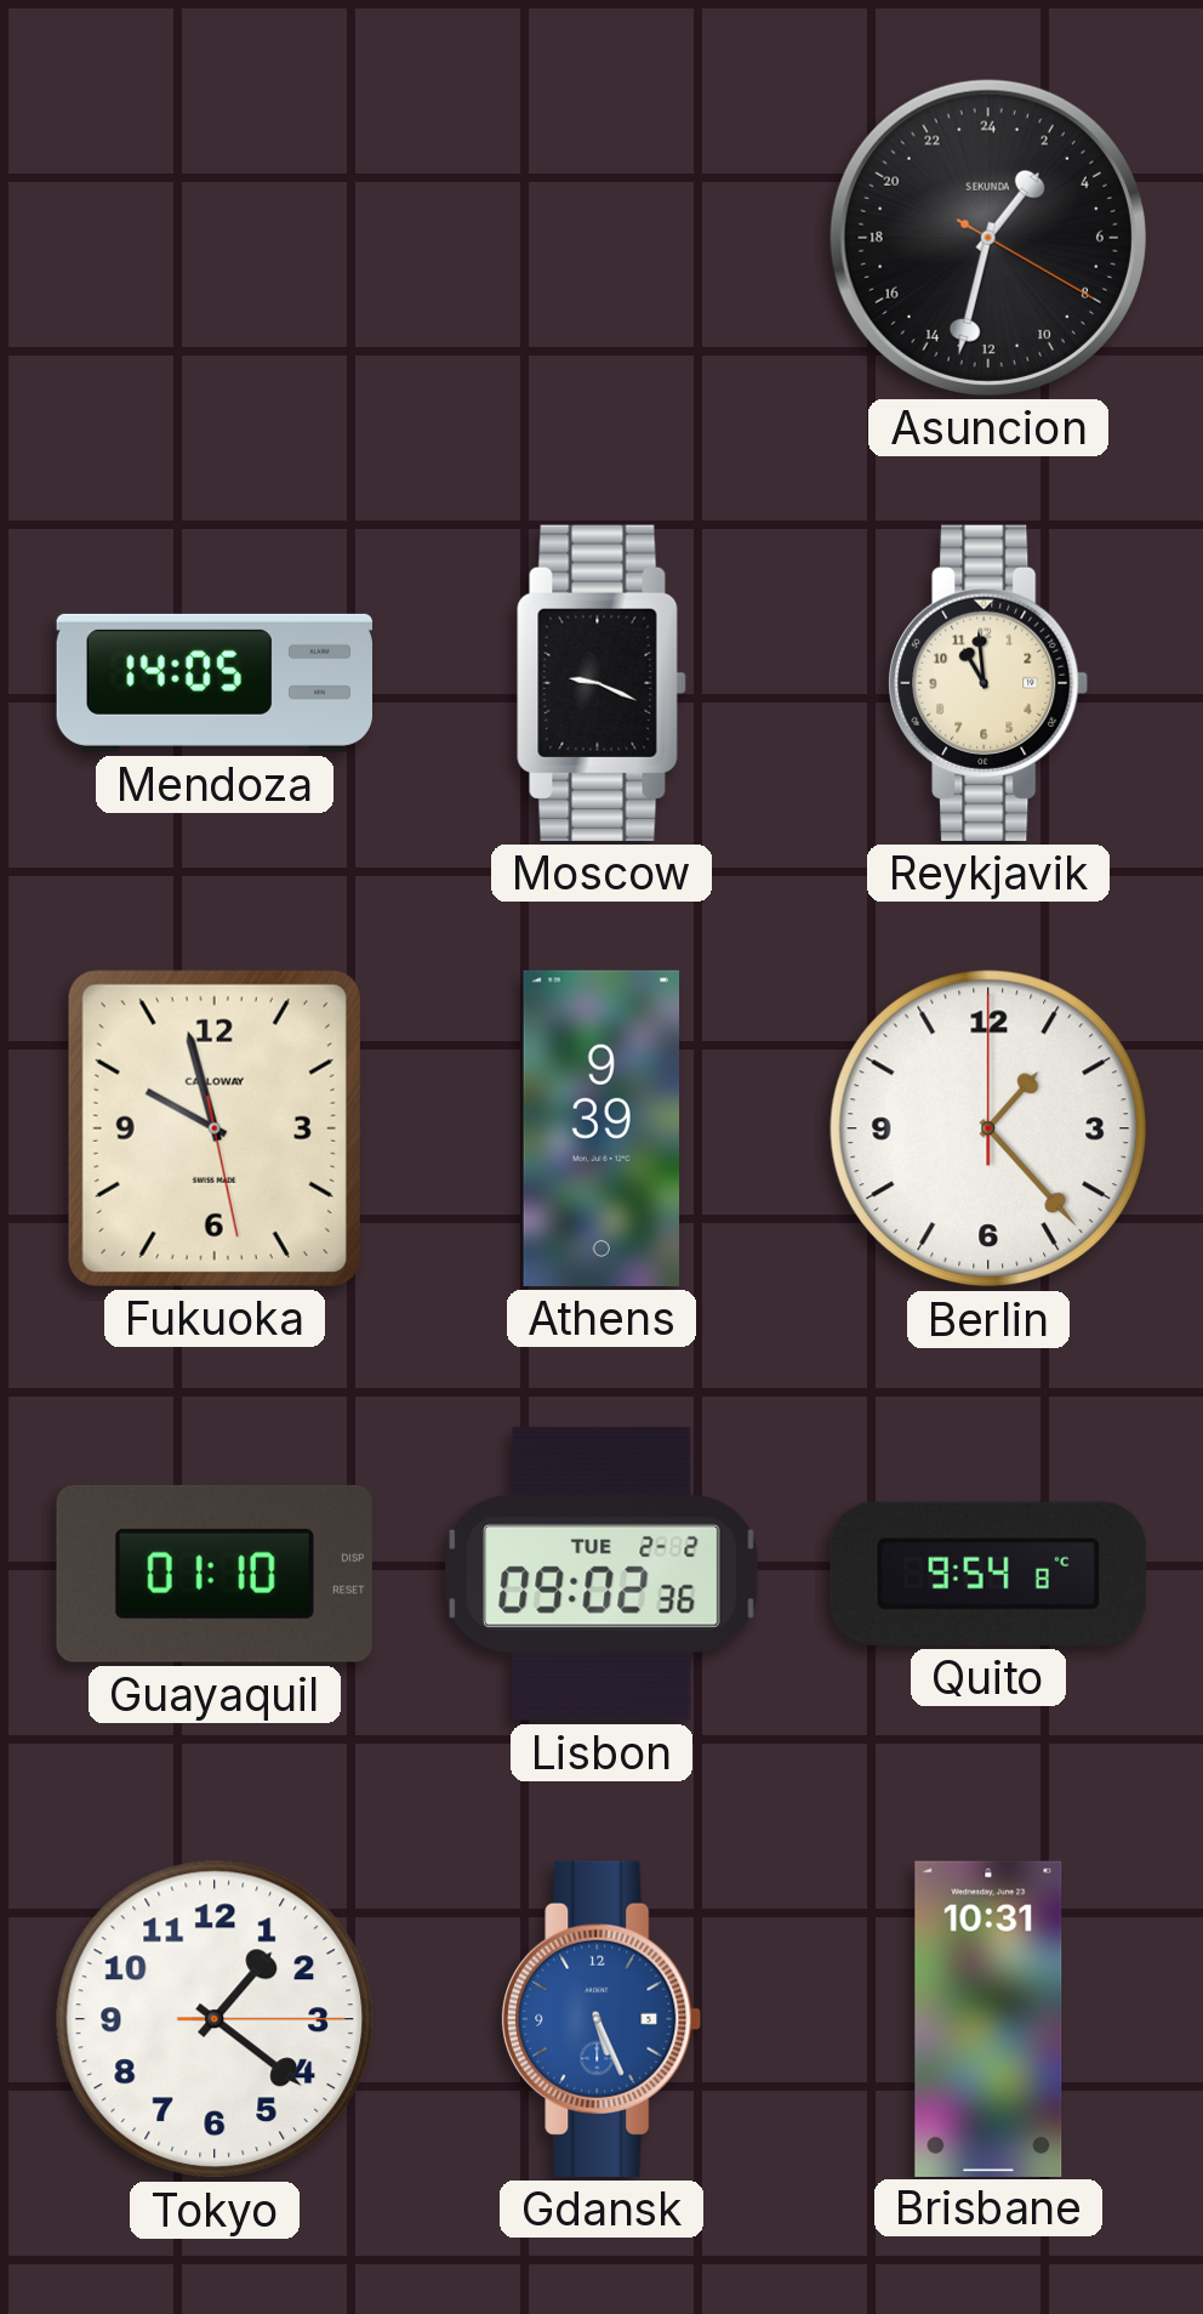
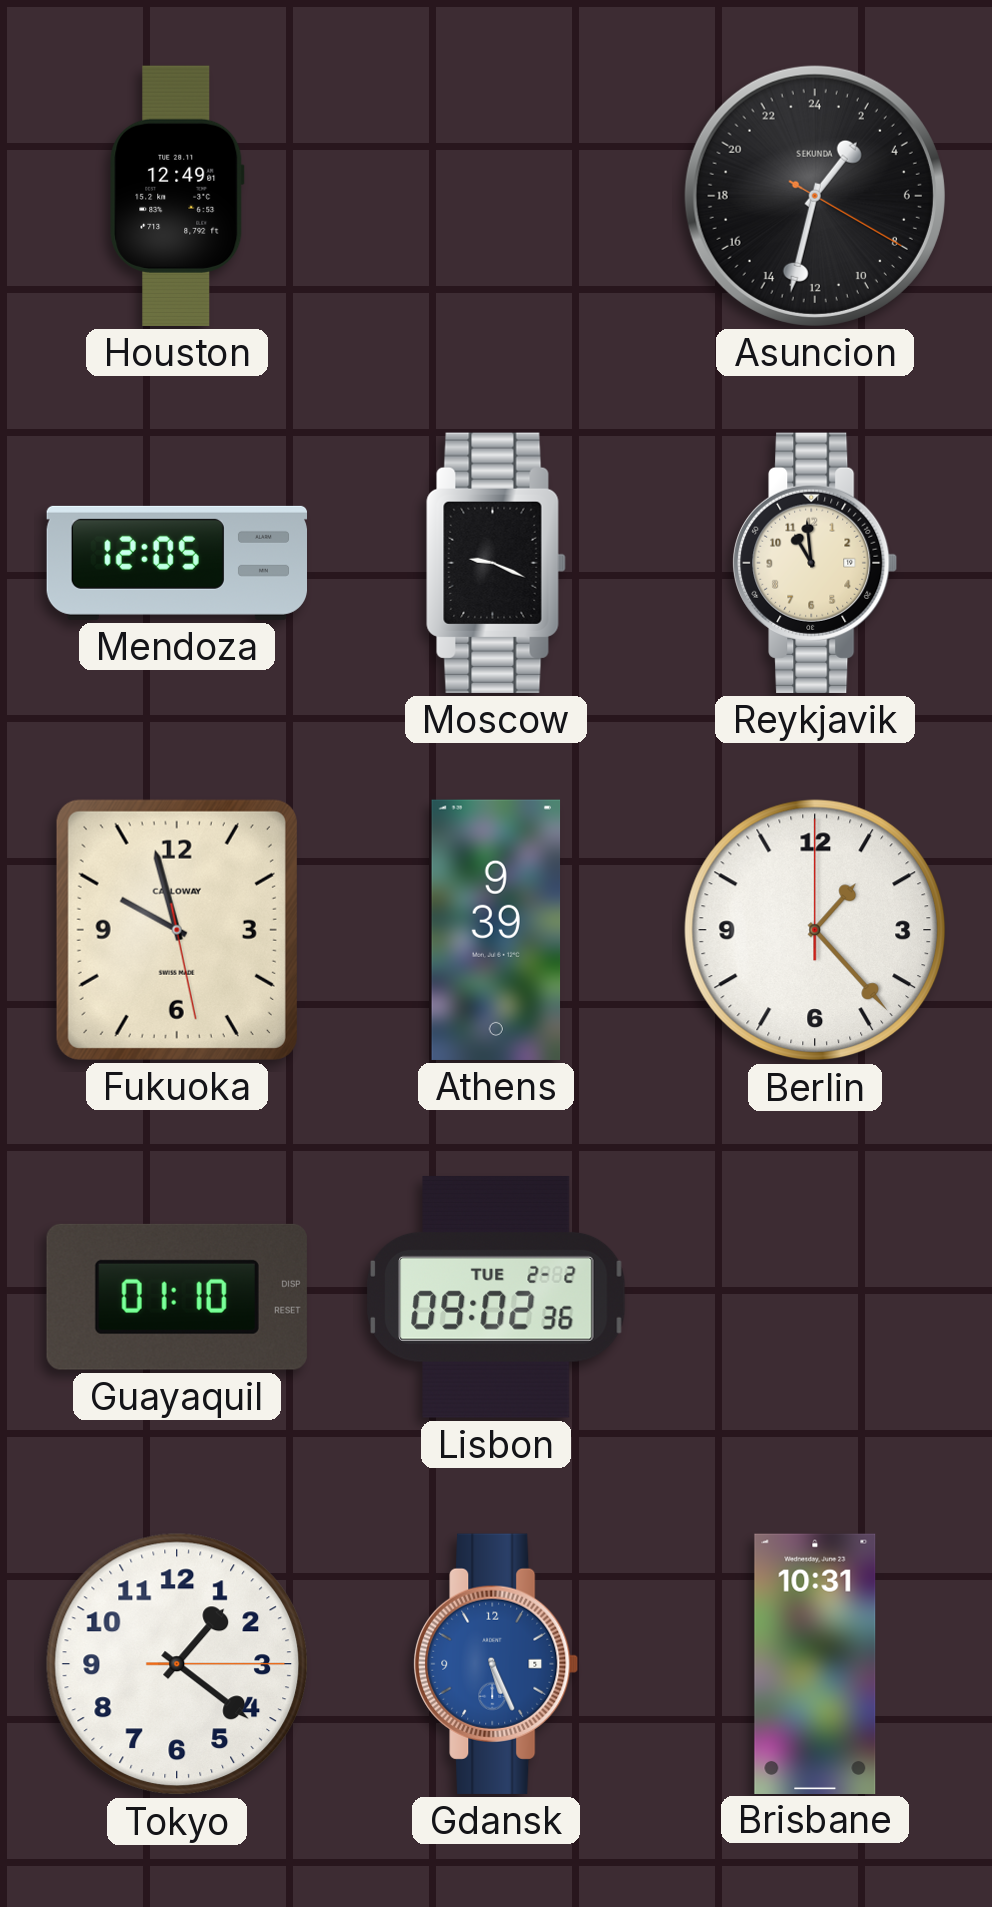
Houston: none -> 12:49
Mendoza: 14:05 -> 12:05
Quito: 9:54 -> none
